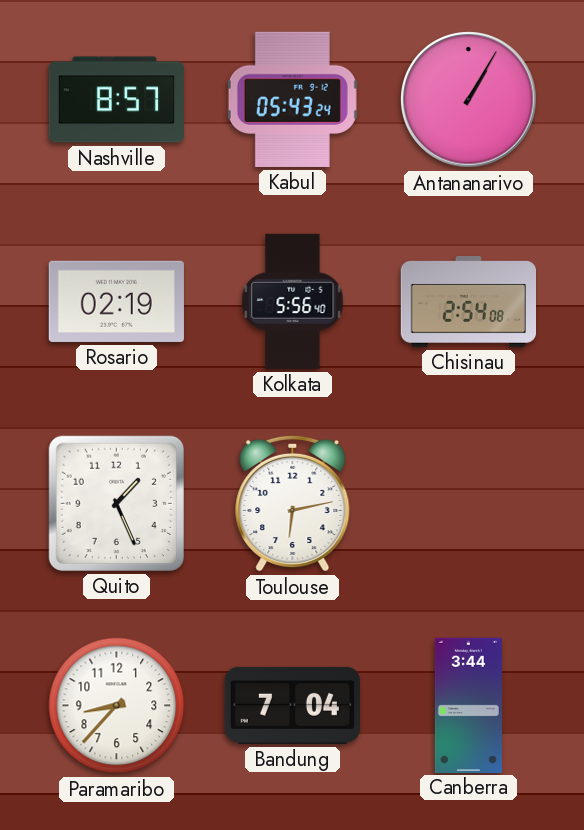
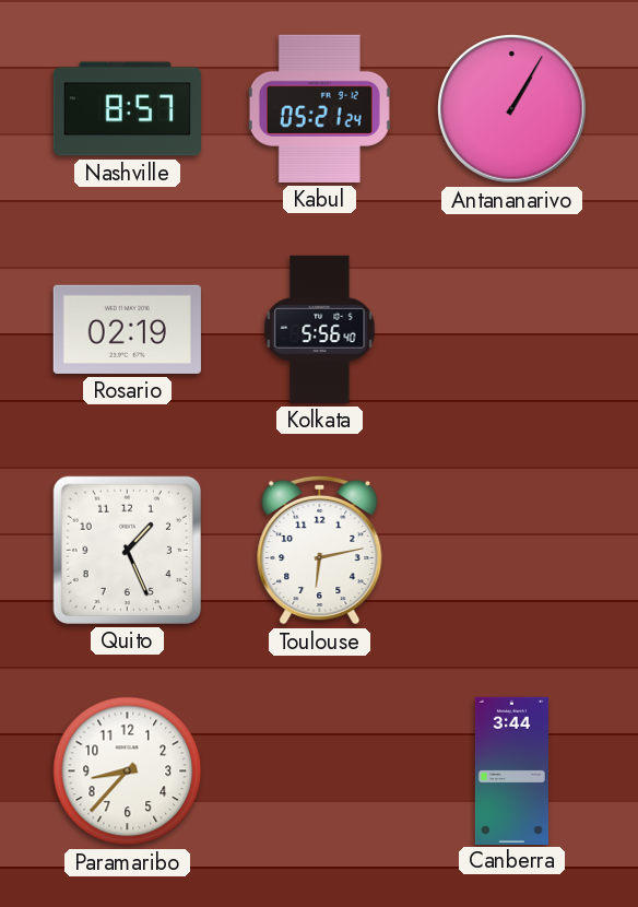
Kabul: 05:43 -> 05:21
Chisinau: 2:54 -> none
Bandung: 7:04 -> none
